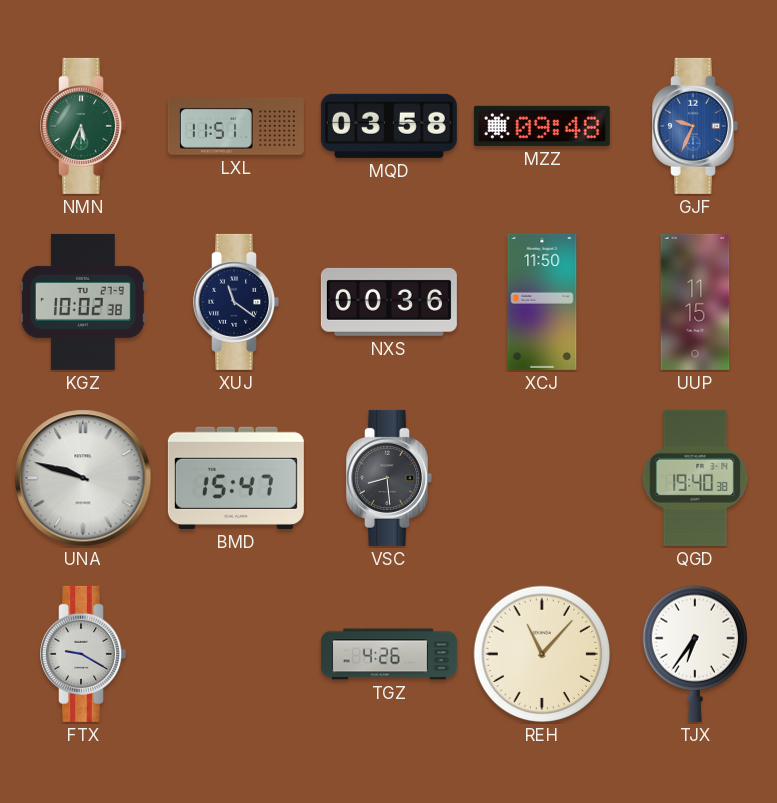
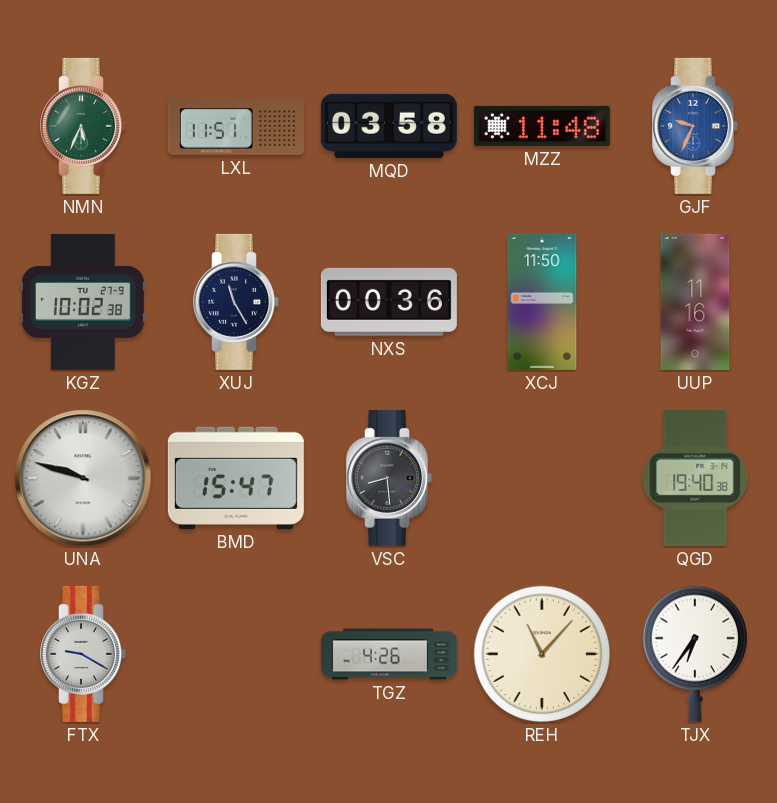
MZZ: 09:48 -> 11:48
XUJ: 11:21 -> 11:25
UUP: 11:15 -> 11:16
